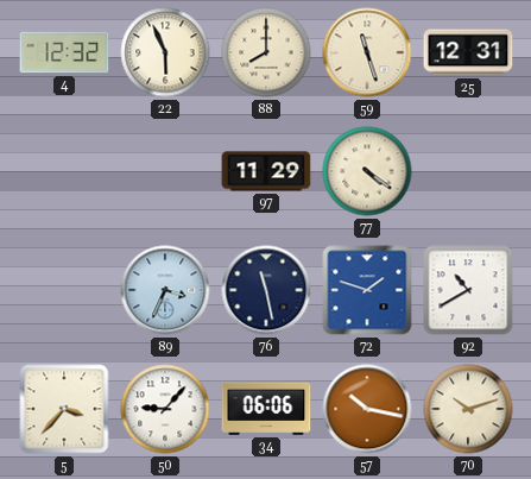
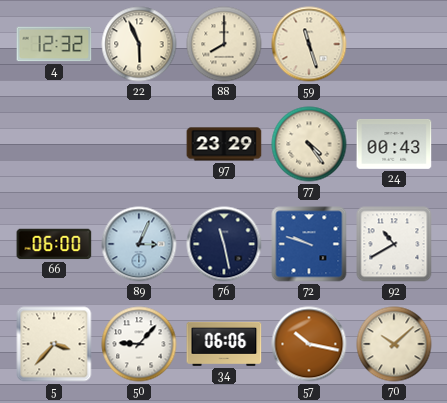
25: 12:31 -> none
97: 11:29 -> 23:29
77: 4:21 -> 4:24
24: none -> 00:43
66: none -> 06:00
89: 3:34 -> 3:04
72: 1:48 -> 9:48
70: 10:12 -> 10:08
